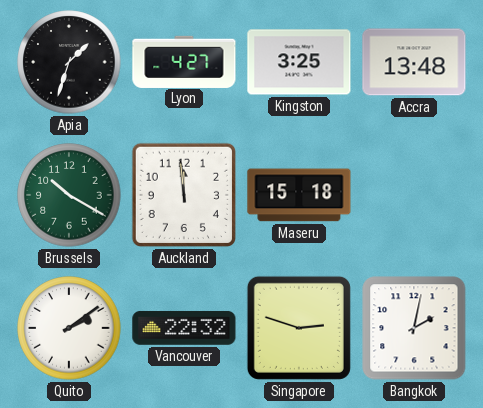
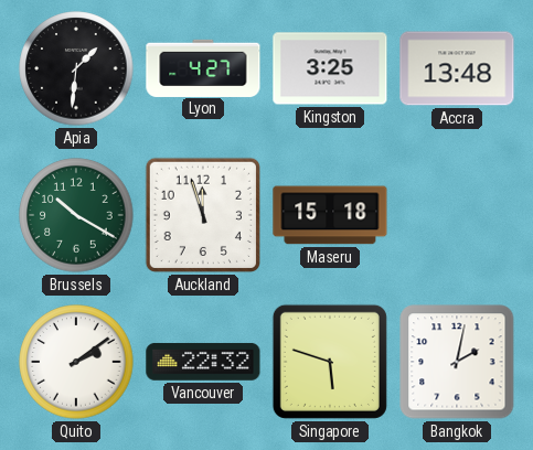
Apia: 1:33 -> 1:31
Auckland: 11:59 -> 11:57
Singapore: 2:48 -> 5:48
